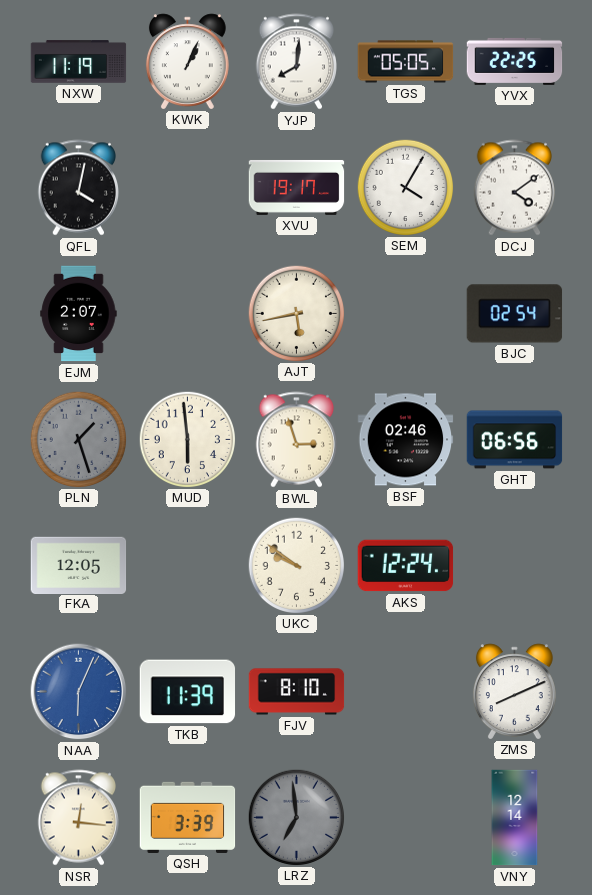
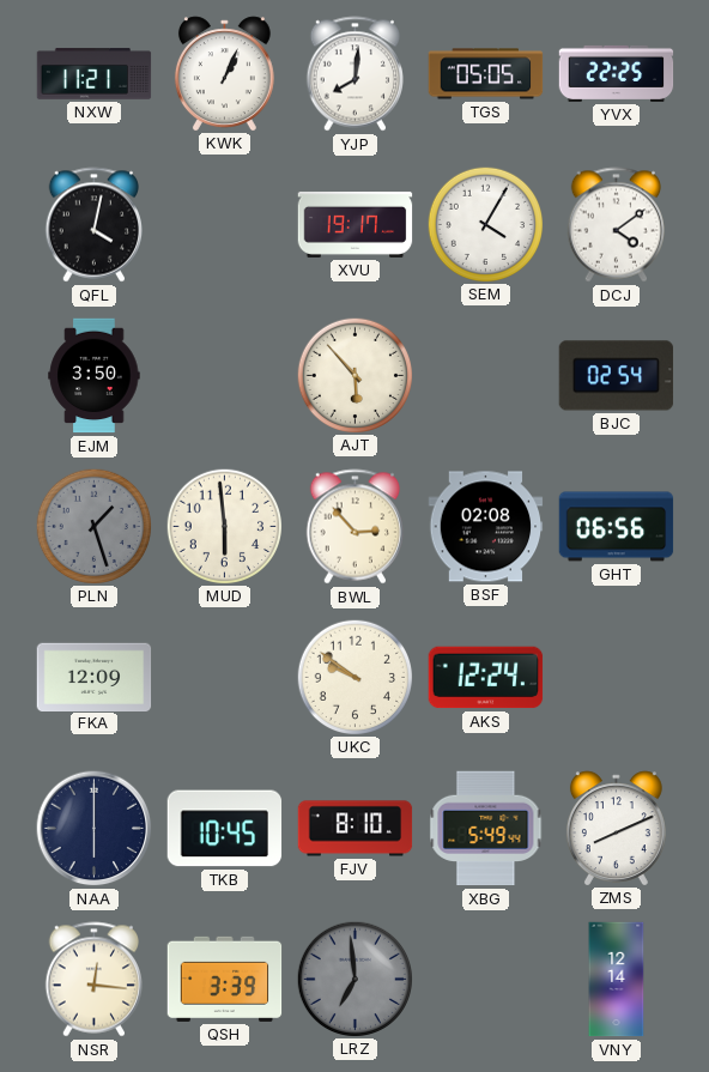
NXW: 11:19 -> 11:21
EJM: 2:07 -> 3:50
AJT: 5:43 -> 5:53
BWL: 2:57 -> 2:53
BSF: 02:46 -> 02:08
FKA: 12:05 -> 12:09
NAA: 6:04 -> 6:00
NAA dial: blue -> navy
TKB: 11:39 -> 10:45
XBG: none -> 5:49
